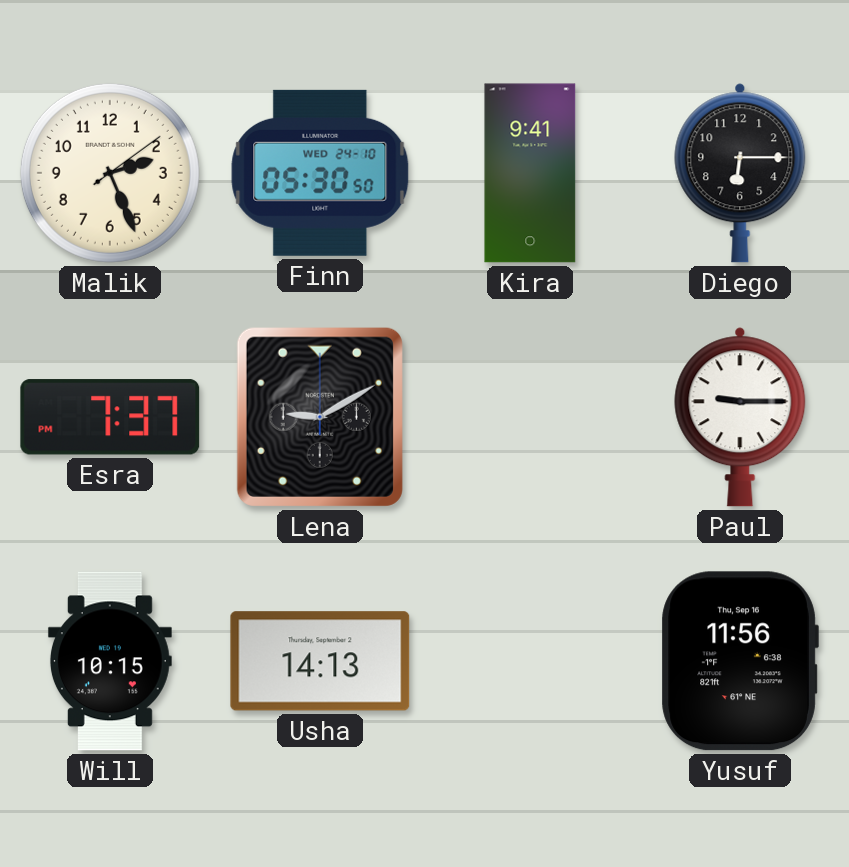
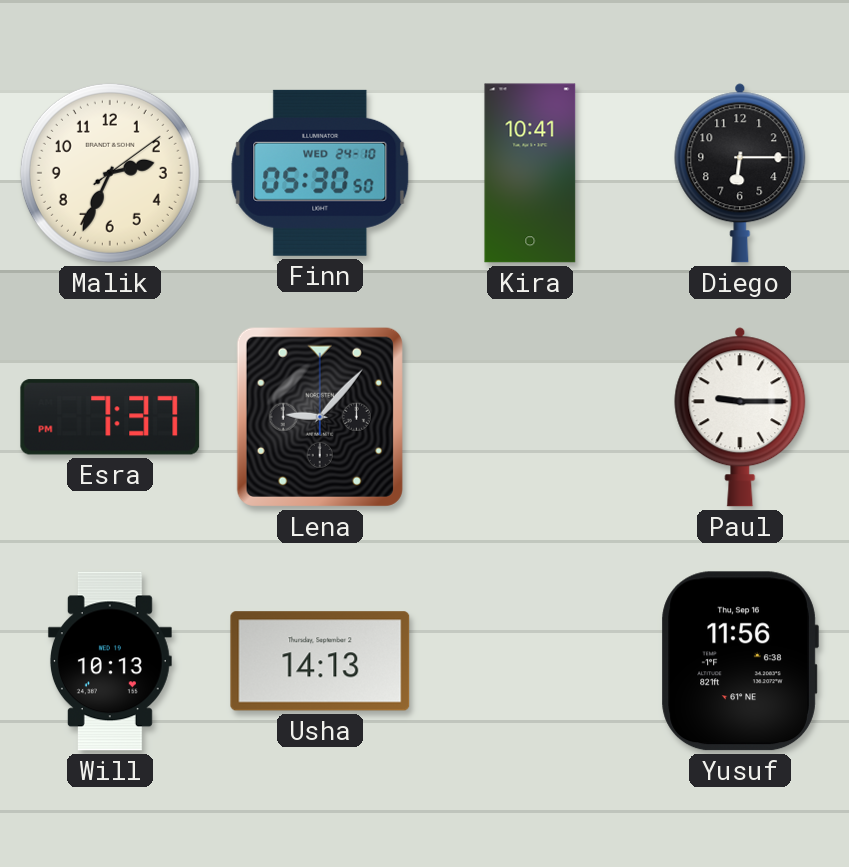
Malik: 2:26 -> 2:34
Kira: 9:41 -> 10:41
Lena: 9:10 -> 9:07
Will: 10:15 -> 10:13
